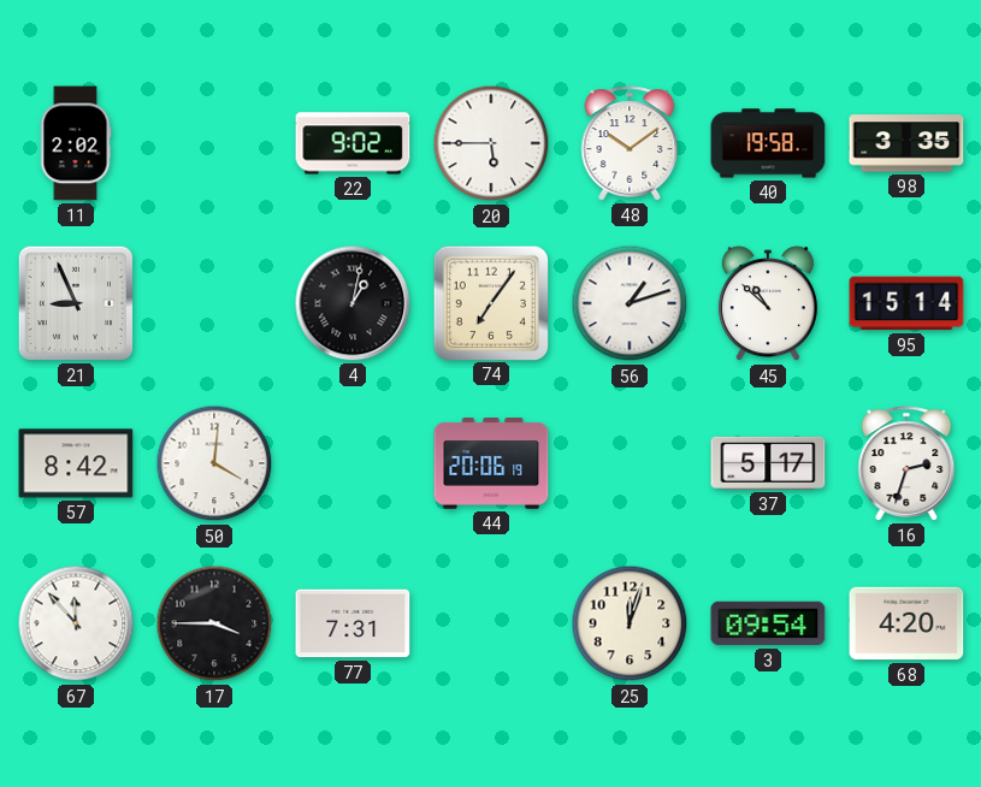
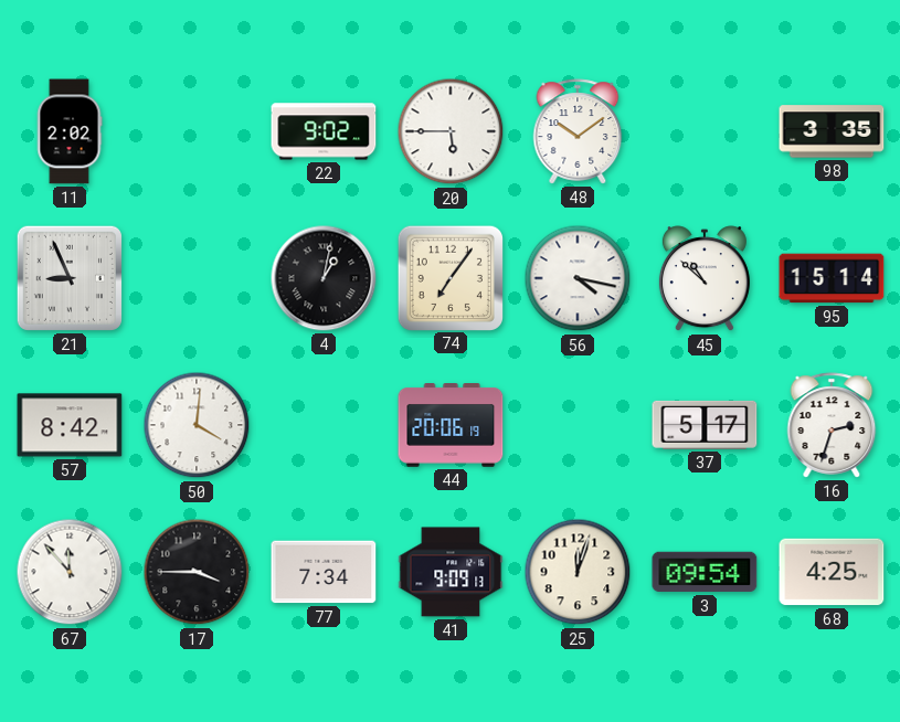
40: 19:58 -> none
56: 1:12 -> 4:17
77: 7:31 -> 7:34
41: none -> 9:09
68: 4:20 -> 4:25
